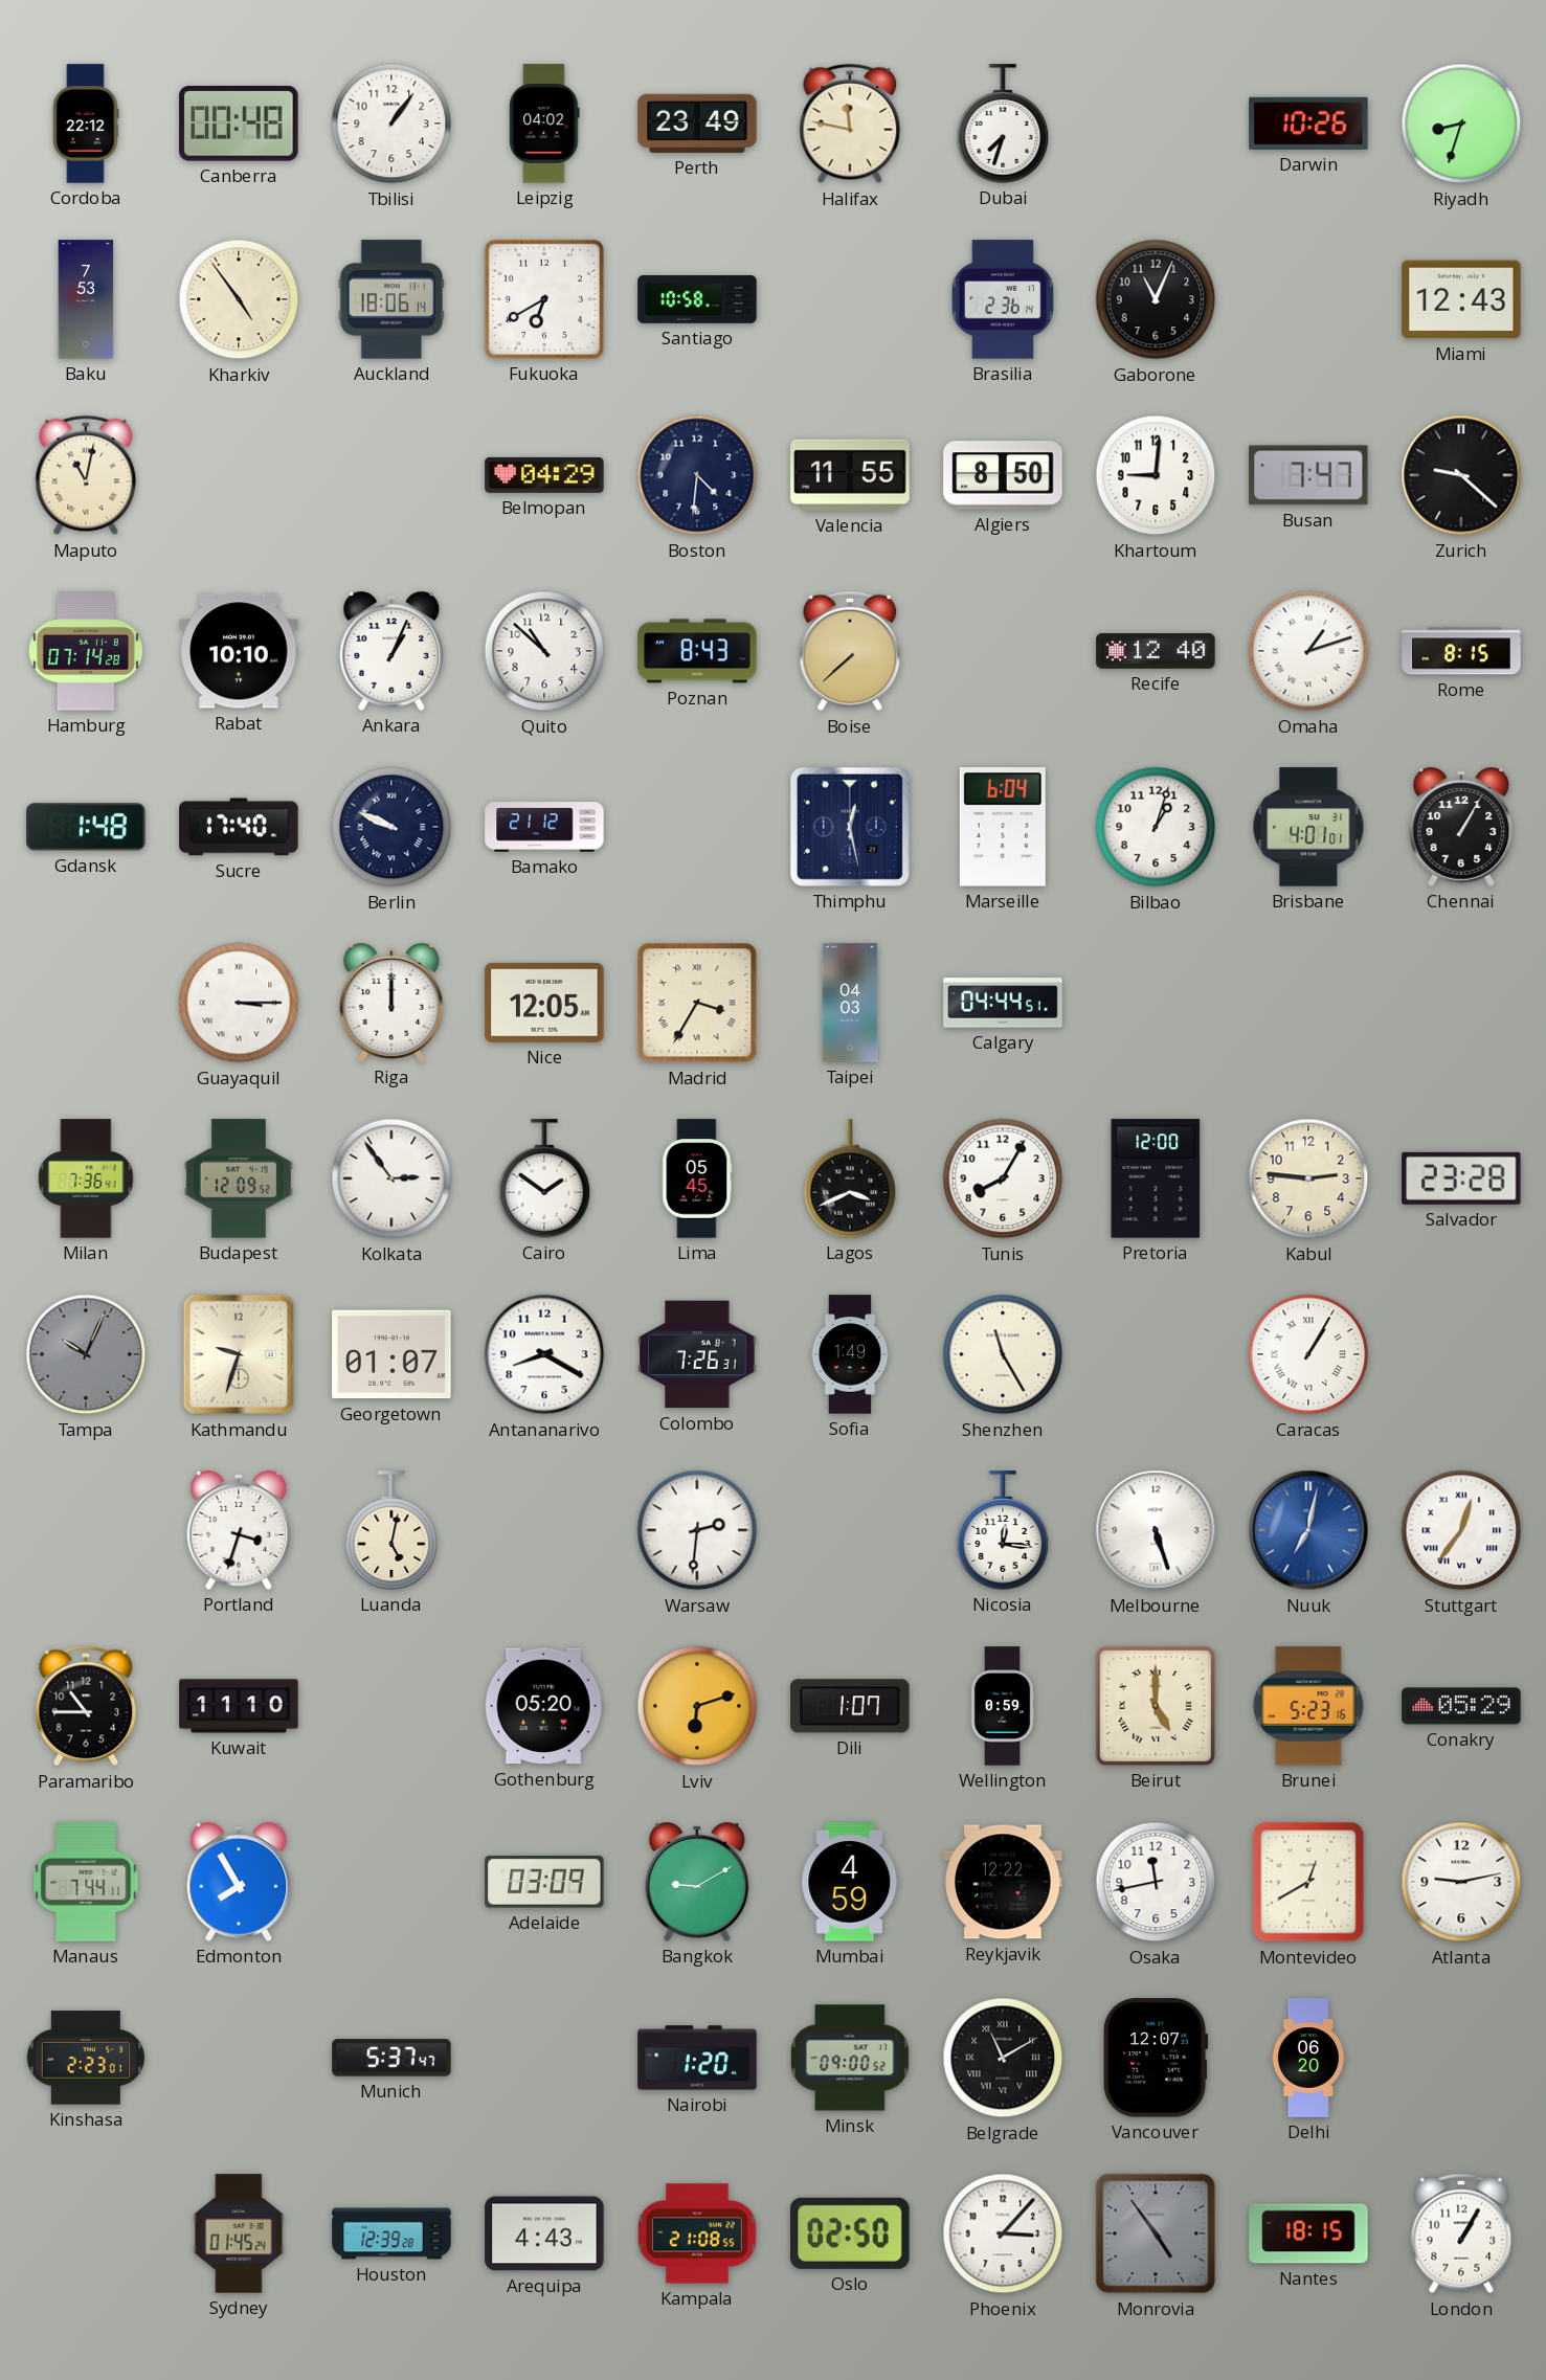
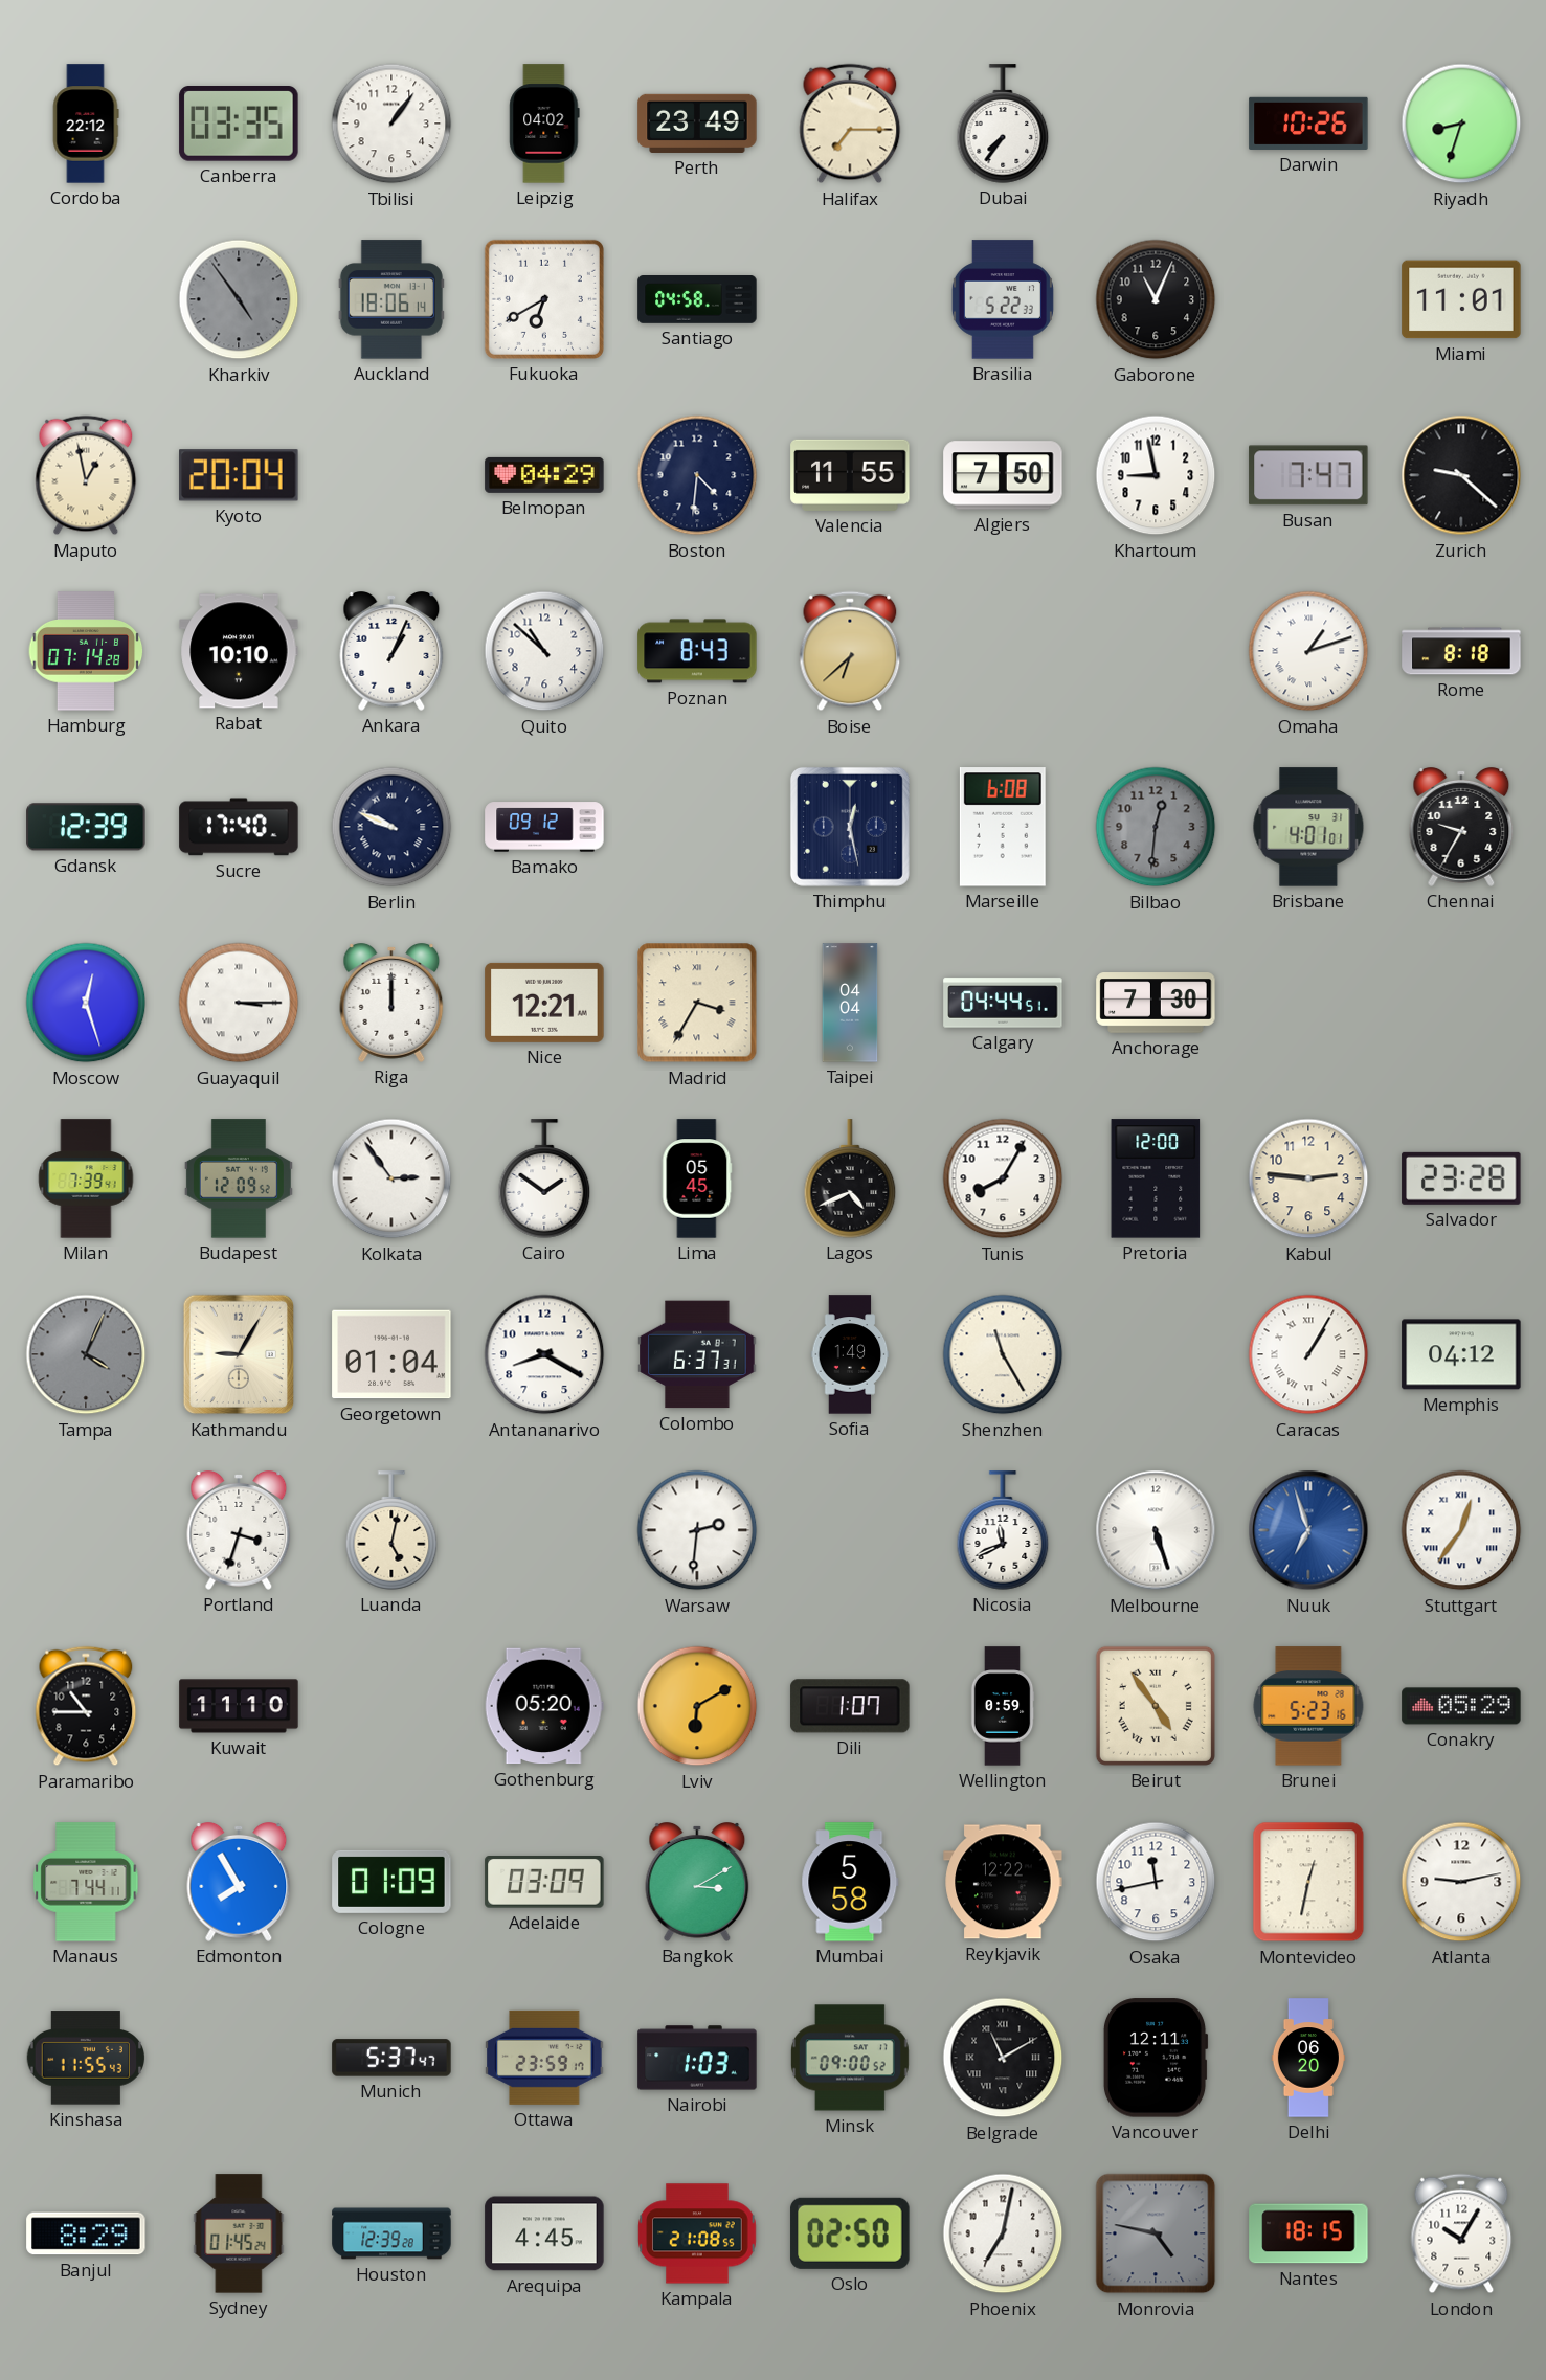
Canberra: 00:48 -> 03:35
Halifax: 11:47 -> 7:15
Dubai: 7:33 -> 7:36
Baku: 7:53 -> none
Kharkiv dial: cream -> grey
Santiago: 10:58 -> 04:58
Brasilia: 2:36 -> 5:22
Miami: 12:43 -> 11:01
Maputo: 11:02 -> 12:58
Kyoto: none -> 20:04
Algiers: 8:50 -> 7:50
Khartoum: 9:01 -> 8:58
Boise: 7:38 -> 6:38
Recife: 12:40 -> none
Rome: 8:15 -> 8:18
Gdansk: 1:48 -> 12:39
Bamako: 21:12 -> 09:12
Marseille: 6:04 -> 6:08
Bilbao: 1:03 -> 12:31
Bilbao dial: white -> grey
Chennai: 1:05 -> 9:35
Moscow: none -> 12:27
Nice: 12:05 -> 12:21
Taipei: 04:03 -> 04:04
Anchorage: none -> 7:30
Milan: 7:36 -> 7:39
Lagos: 3:41 -> 4:41
Tampa: 10:04 -> 4:04
Kathmandu: 9:33 -> 9:05
Georgetown: 01:07 -> 01:04
Colombo: 7:26 -> 6:37
Memphis: none -> 04:12
Nicosia: 12:16 -> 11:41
Nuuk: 7:02 -> 6:57
Lviv: 6:12 -> 6:10
Beirut: 5:00 -> 4:54
Cologne: none -> 01:09
Bangkok: 9:10 -> 3:10
Mumbai: 4:59 -> 5:58
Montevideo: 12:40 -> 12:32
Kinshasa: 2:23 -> 11:55
Ottawa: none -> 23:59
Nairobi: 1:20 -> 1:03
Vancouver: 12:07 -> 12:11
Banjul: none -> 8:29
Arequipa: 4:43 -> 4:45
Phoenix: 3:07 -> 7:02
Monrovia: 4:54 -> 4:47
London: 1:05 -> 10:05
